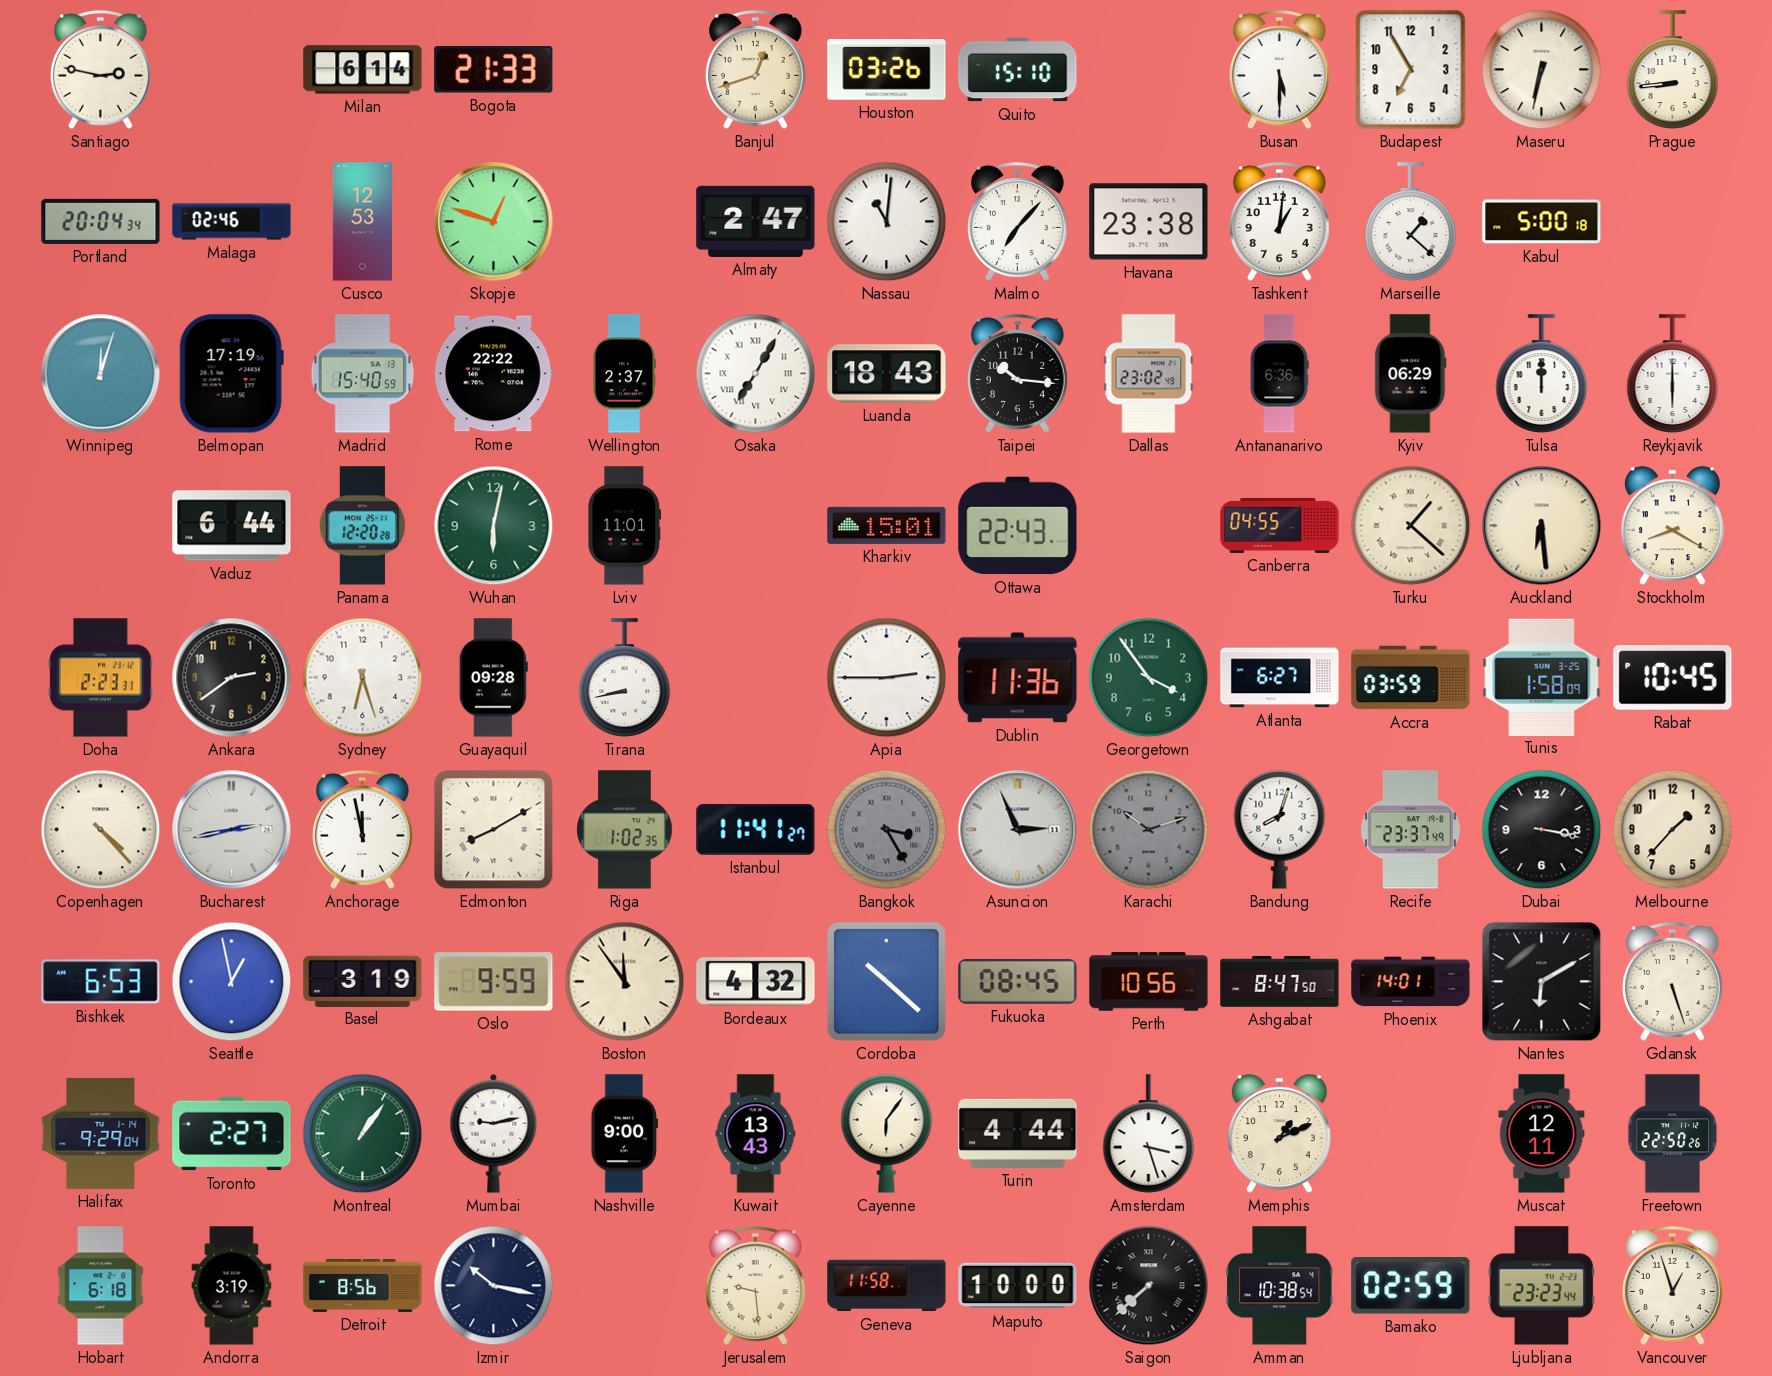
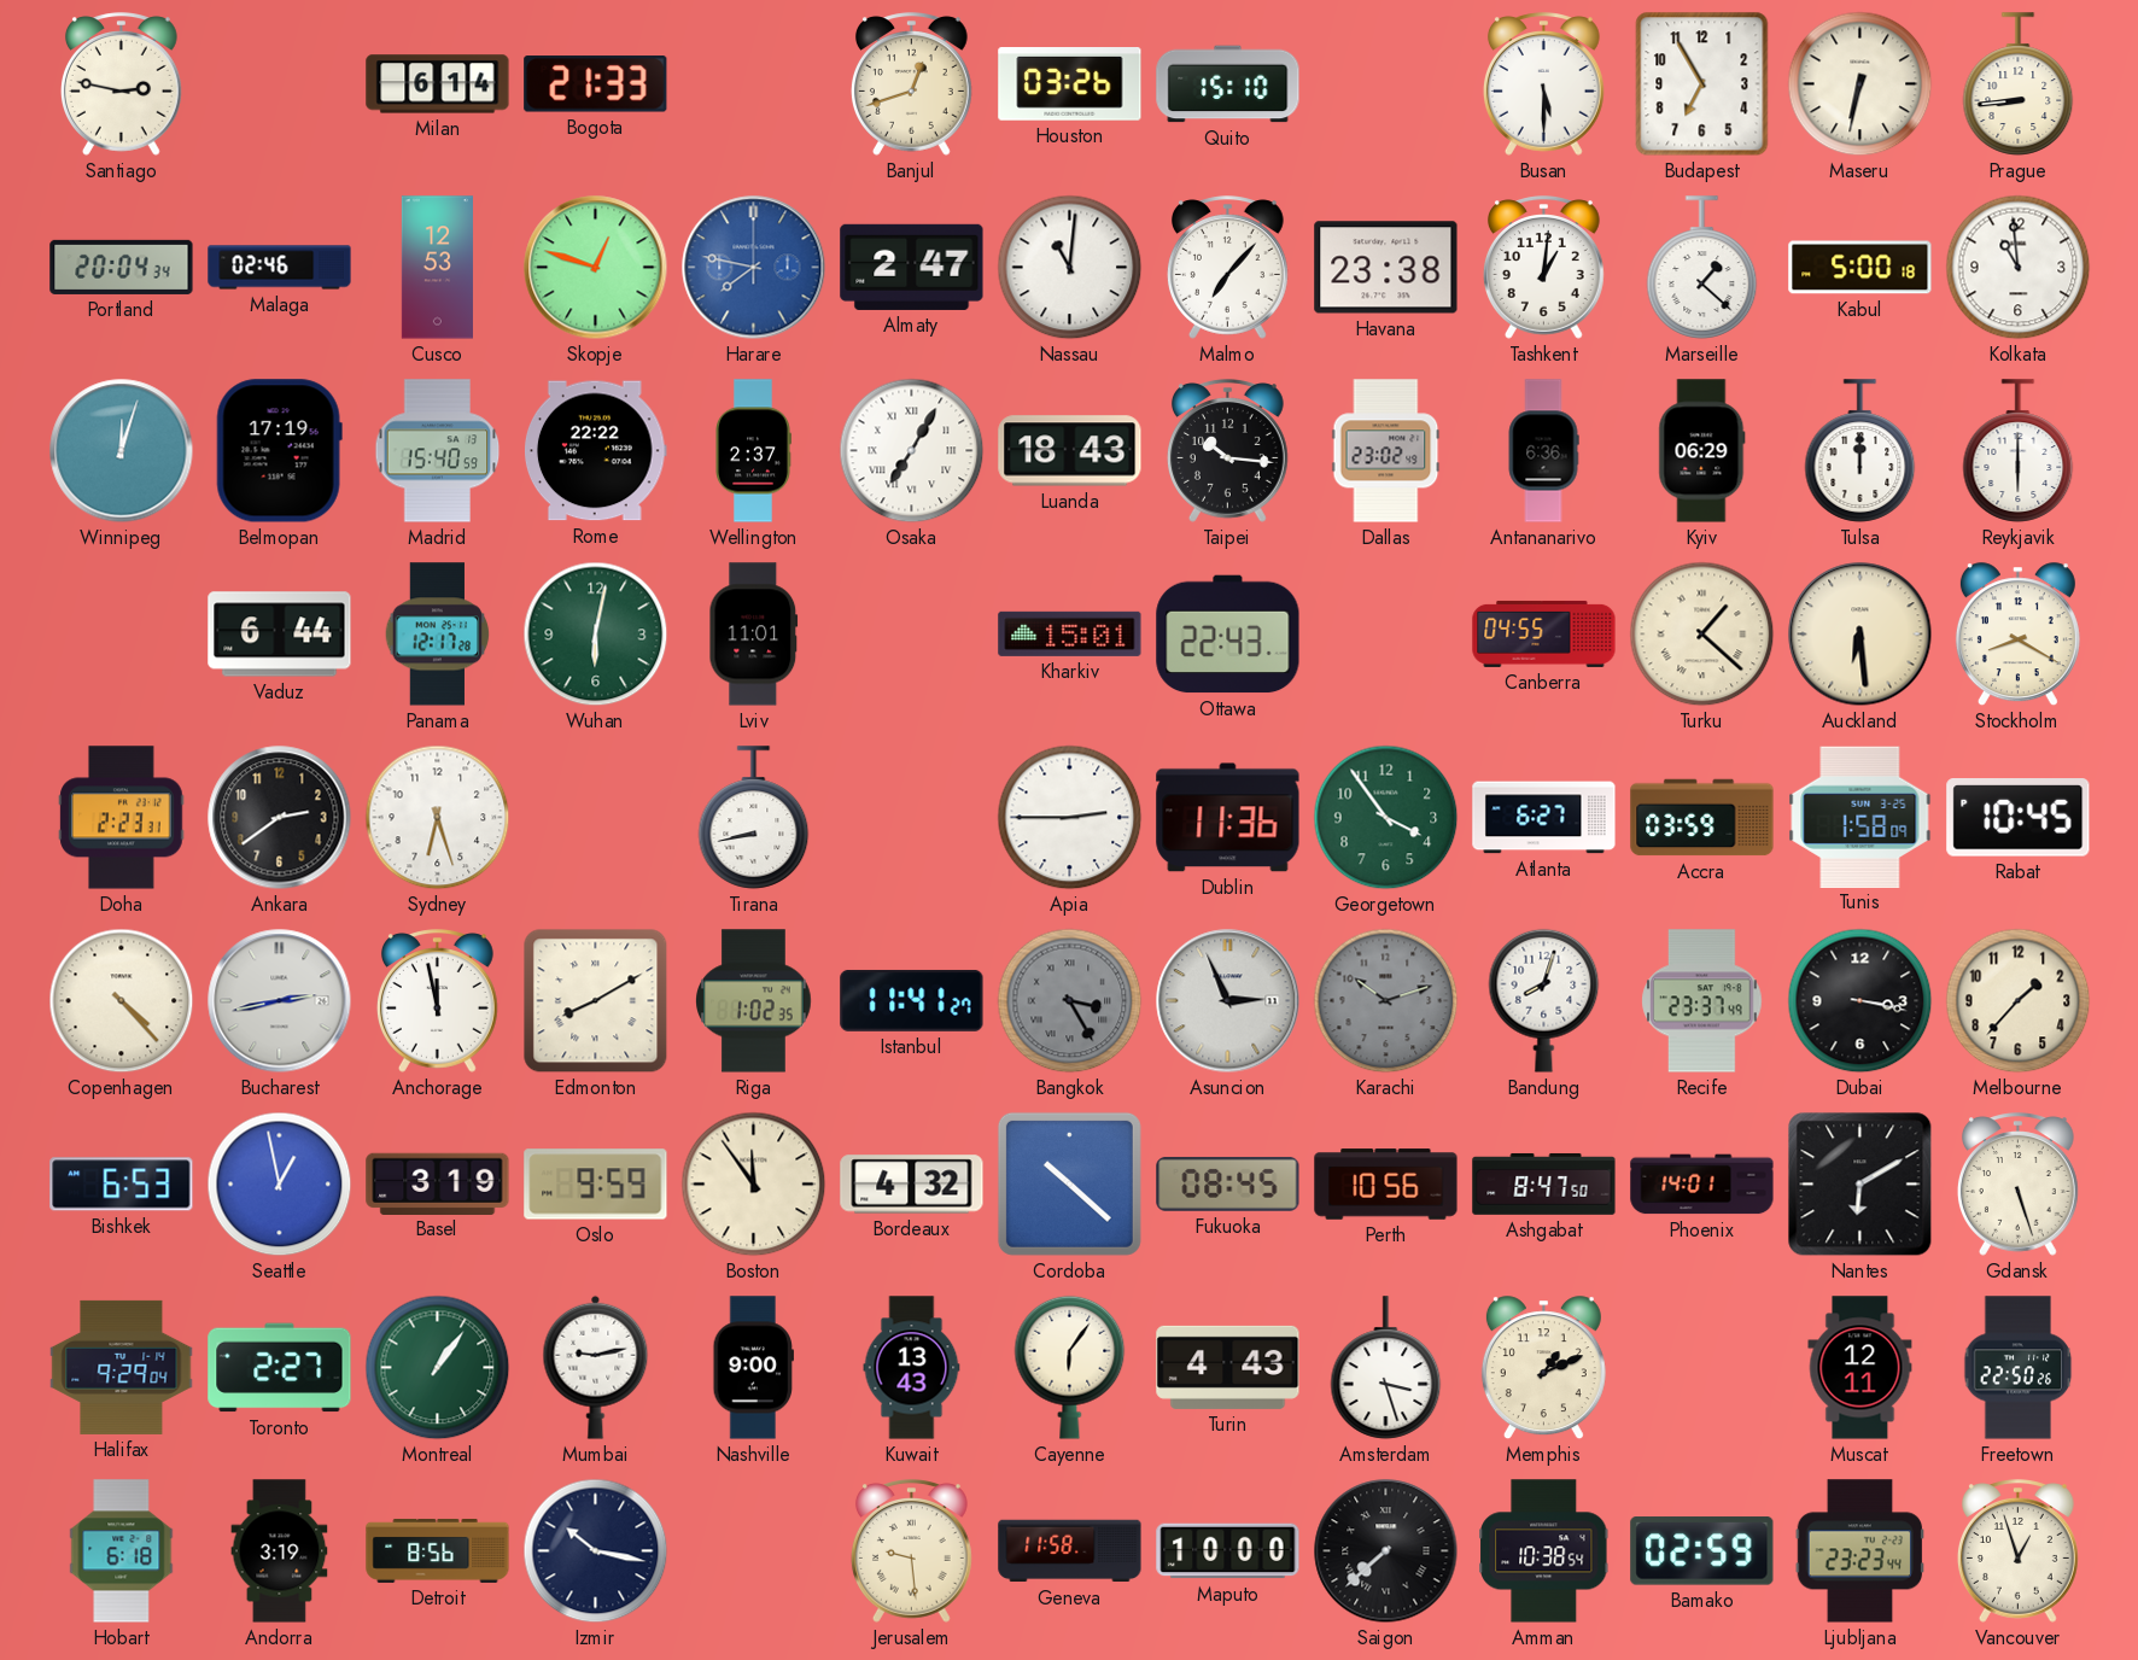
Harare: none -> 7:47
Kolkata: none -> 10:59
Panama: 12:20 -> 12:17
Guayaquil: 09:28 -> none
Turin: 4:44 -> 4:43
